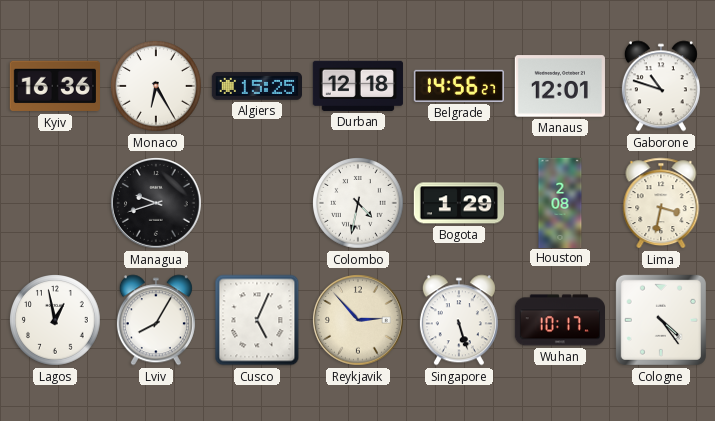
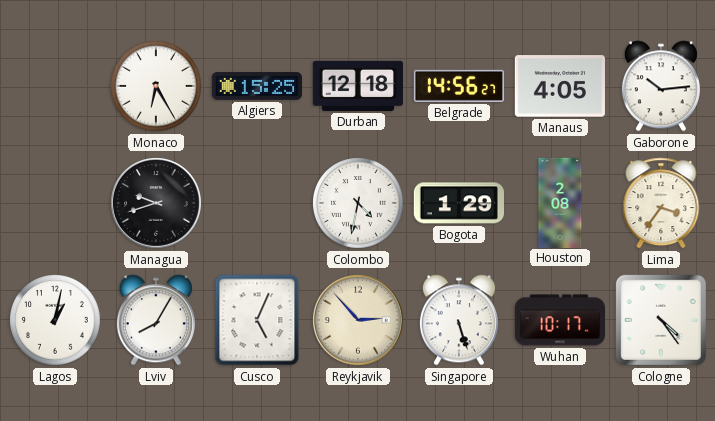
Kyiv: 16:36 -> none
Manaus: 12:01 -> 4:05
Gaborone: 10:48 -> 10:14
Lima: 3:32 -> 3:36
Lagos: 12:58 -> 1:02
